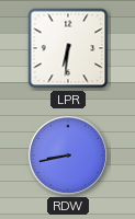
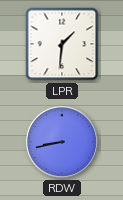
LPR: 6:31 -> 1:31
